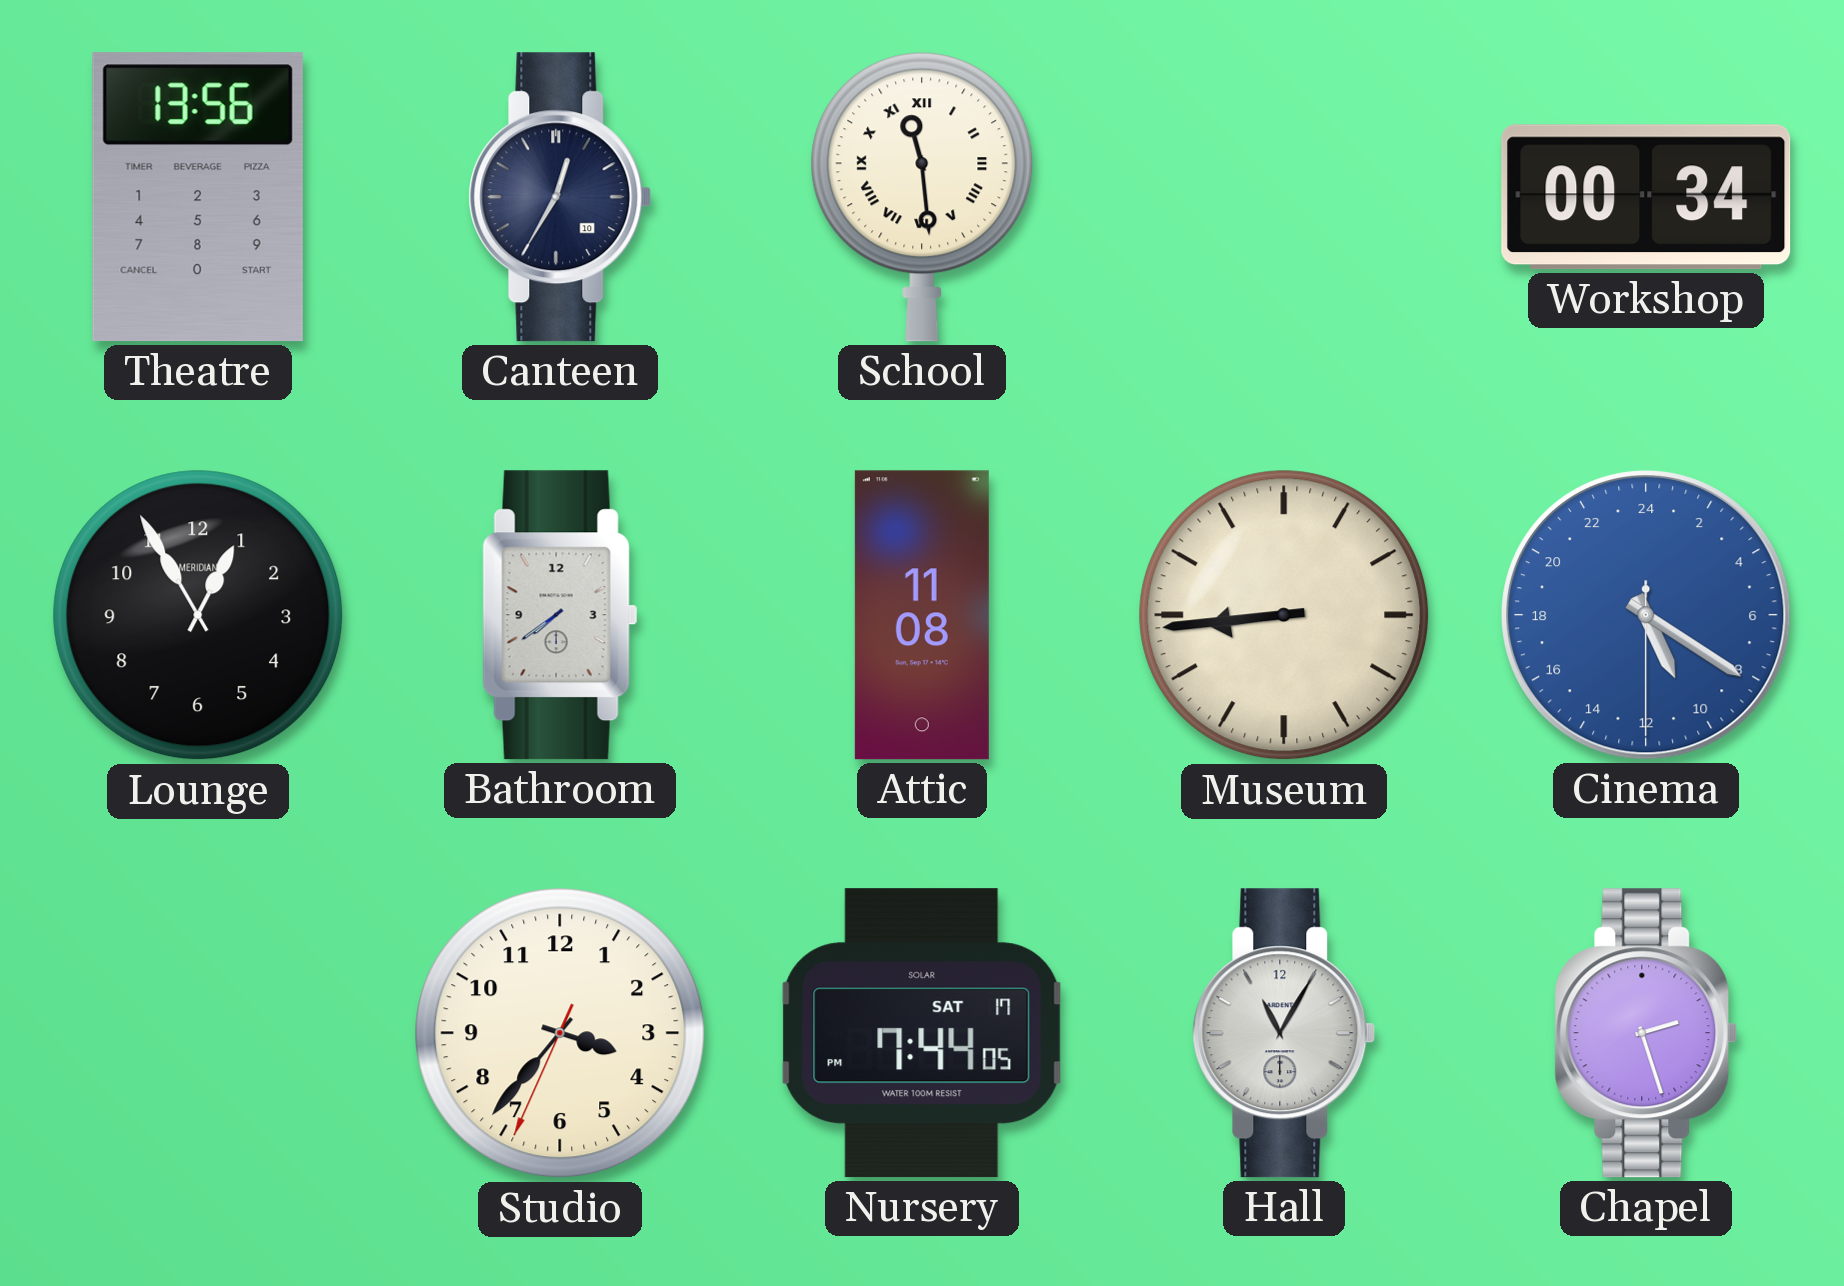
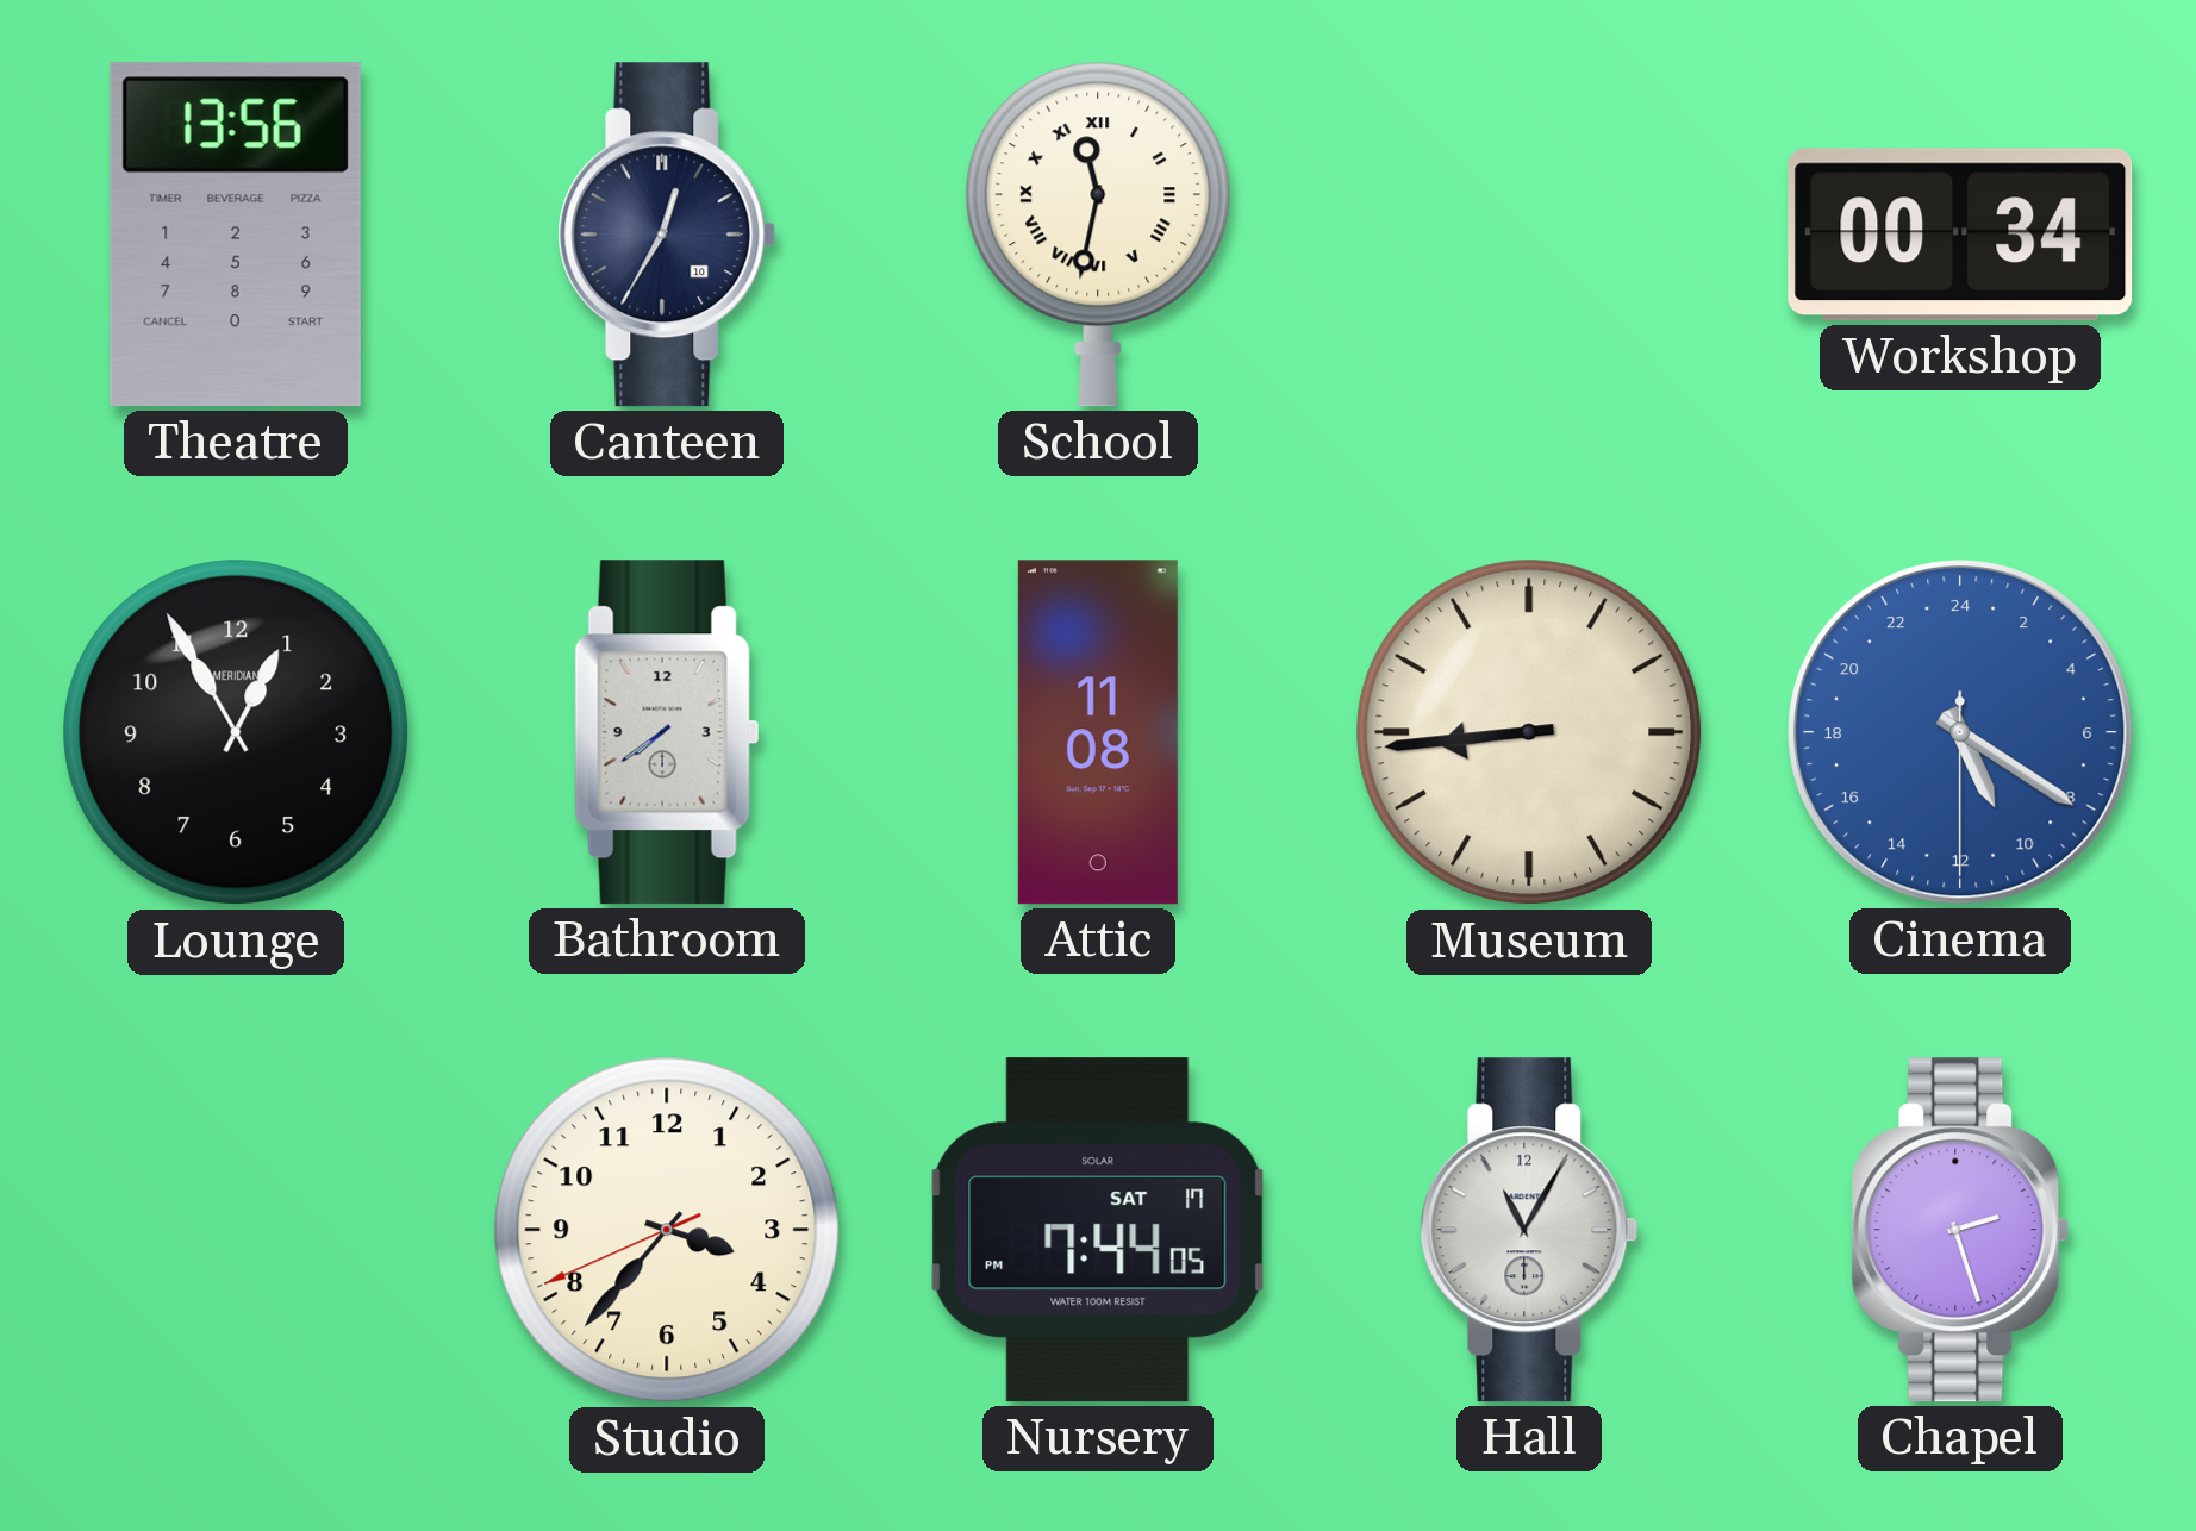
School: 11:29 -> 11:32
Studio: 3:36:34 -> 3:36:41
